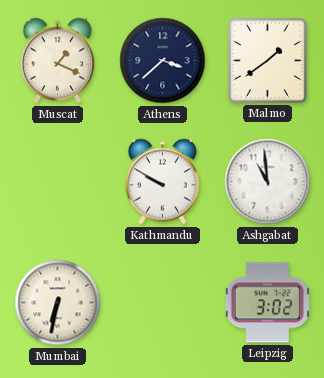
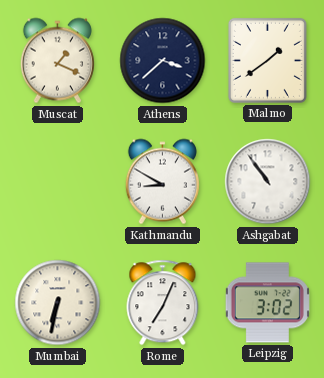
Kathmandu: 9:50 -> 8:50
Ashgabat: 10:59 -> 10:54
Rome: none -> 7:04
